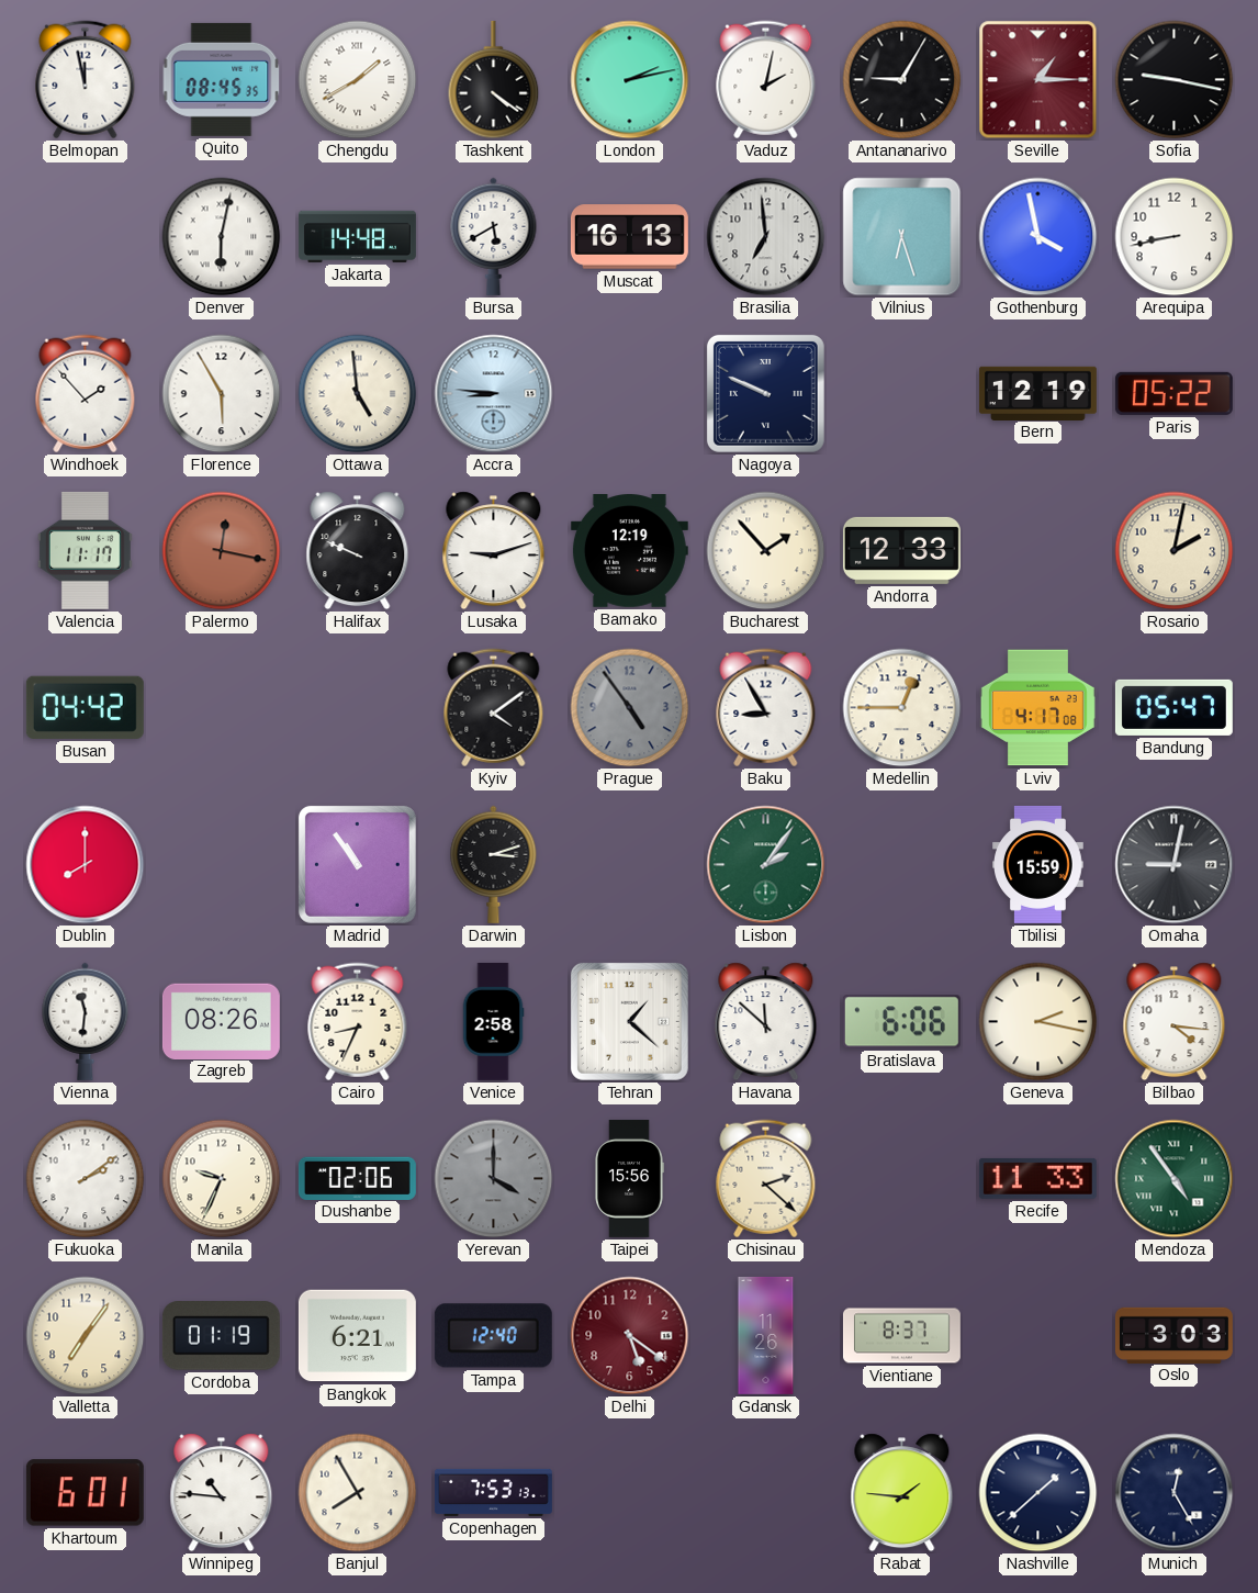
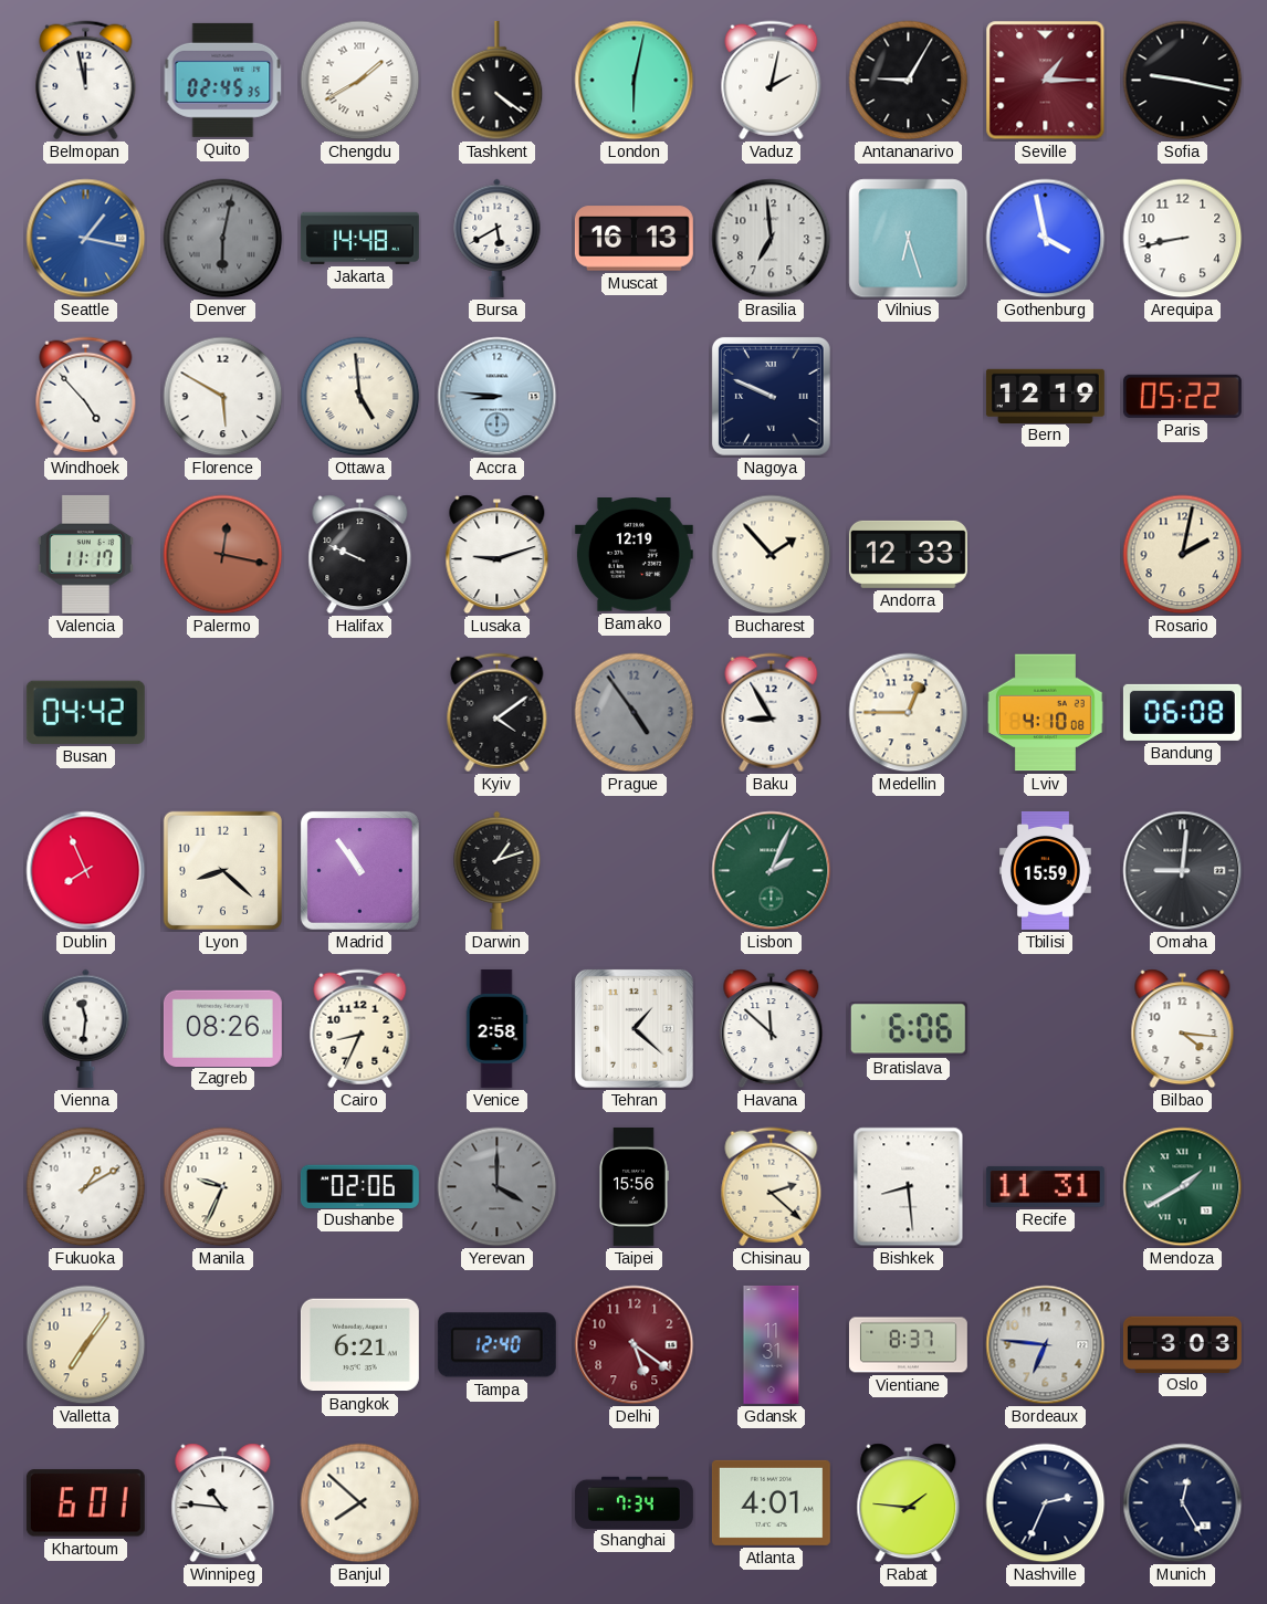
Quito: 08:45 -> 02:45
London: 2:13 -> 6:02
Seattle: none -> 1:17
Denver dial: white -> grey
Windhoek: 1:53 -> 4:53
Florence: 5:55 -> 5:50
Lviv: 4:17 -> 4:10
Bandung: 05:47 -> 06:08
Dublin: 8:00 -> 7:56
Lyon: none -> 8:22
Darwin: 3:12 -> 1:12
Lisbon: 2:06 -> 2:04
Omaha: 9:02 -> 9:01
Geneva: 2:17 -> none
Fukuoka: 2:09 -> 1:10
Bishkek: none -> 8:29
Recife: 11:33 -> 11:31
Mendoza: 4:54 -> 1:40
Cordoba: 01:19 -> none
Gdansk: 11:26 -> 11:31
Bordeaux: none -> 6:46
Banjul: 7:55 -> 7:52
Copenhagen: 7:53 -> none
Shanghai: none -> 7:34
Atlanta: none -> 4:01
Nashville: 1:38 -> 2:34
